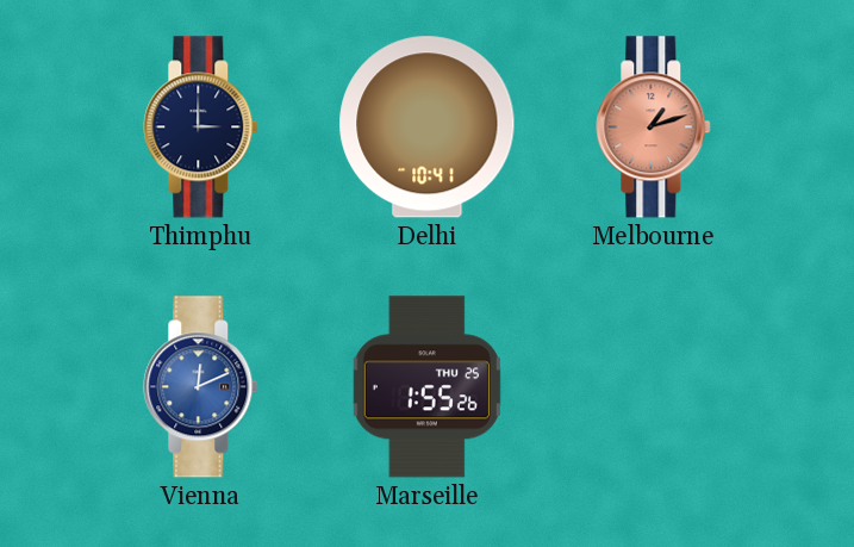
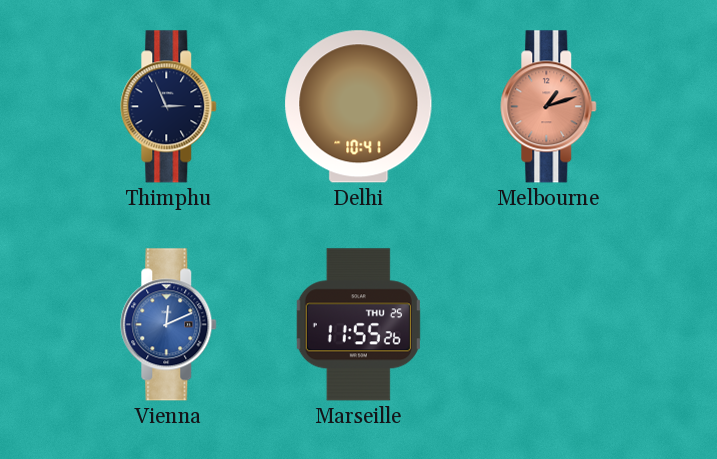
Thimphu: 3:00 -> 2:56
Marseille: 1:55 -> 11:55
